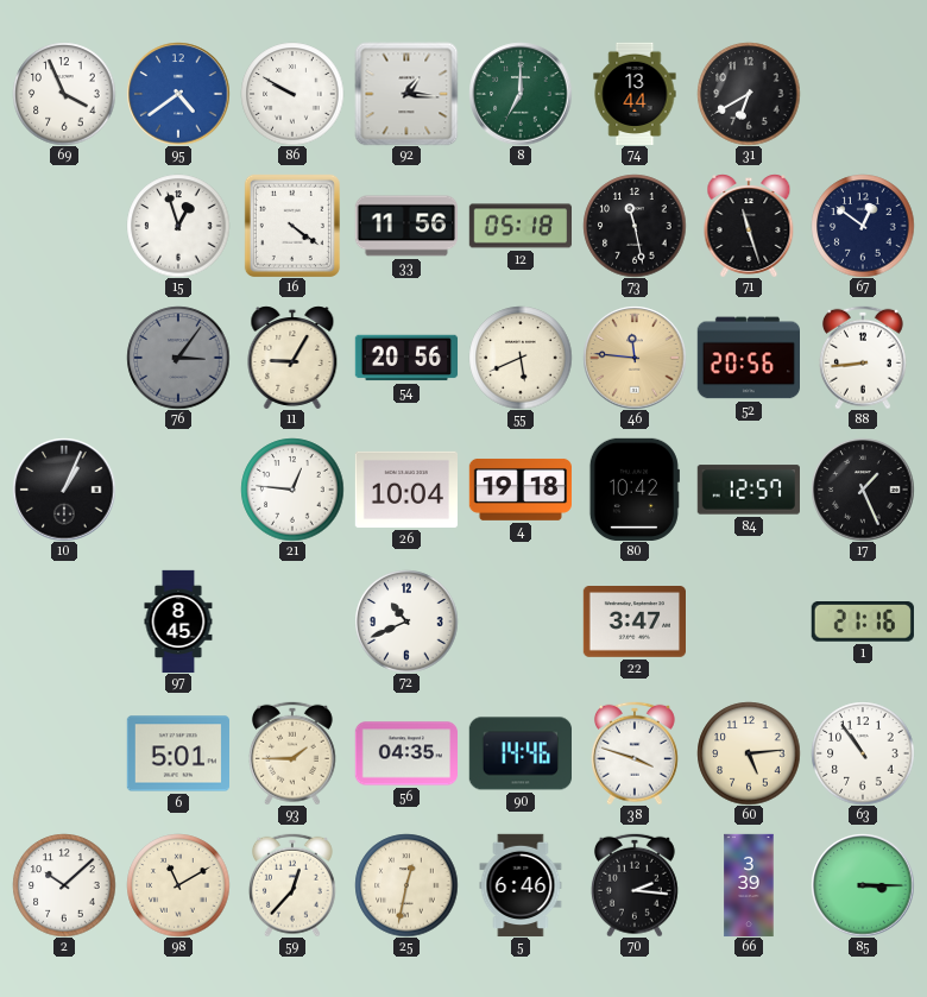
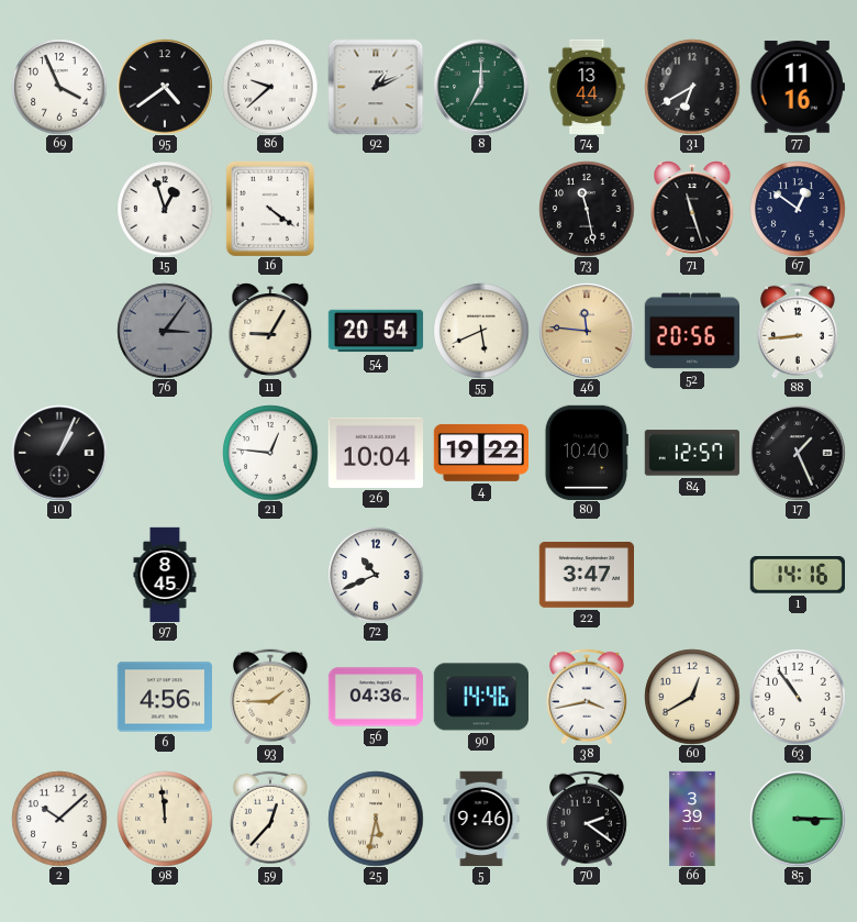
95 dial: blue -> black
86: 9:50 -> 9:38
92: 1:16 -> 1:11
77: none -> 11:16
33: 11:56 -> none
12: 05:18 -> none
54: 20:56 -> 20:54
4: 19:18 -> 19:22
80: 10:42 -> 10:40
1: 21:16 -> 14:16
6: 5:01 -> 4:56
56: 04:35 -> 04:36
38: 3:48 -> 3:43
60: 5:14 -> 12:40
98: 11:10 -> 11:59
25: 12:32 -> 5:32
5: 6:46 -> 9:46
70: 2:16 -> 2:21
